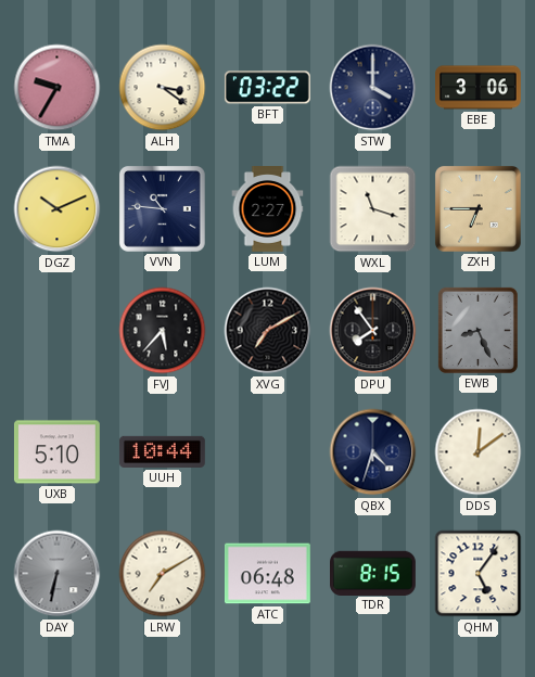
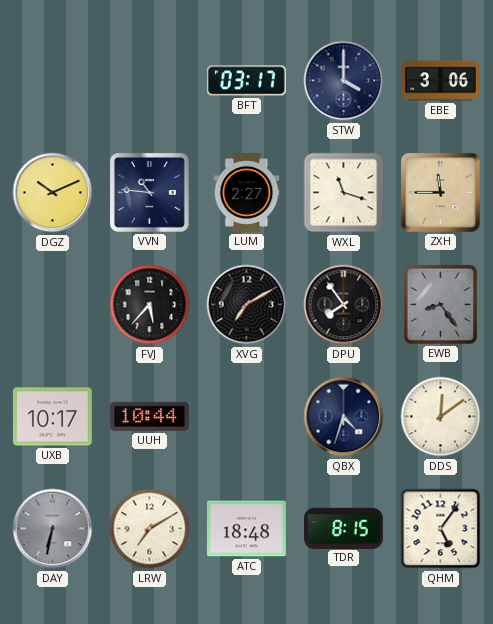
TMA: 9:35 -> none
ALH: 3:21 -> none
BFT: 03:22 -> 03:17
ZXH: 6:45 -> 11:45
EWB: 8:26 -> 8:24
UXB: 5:10 -> 10:17
ATC: 06:48 -> 18:48
